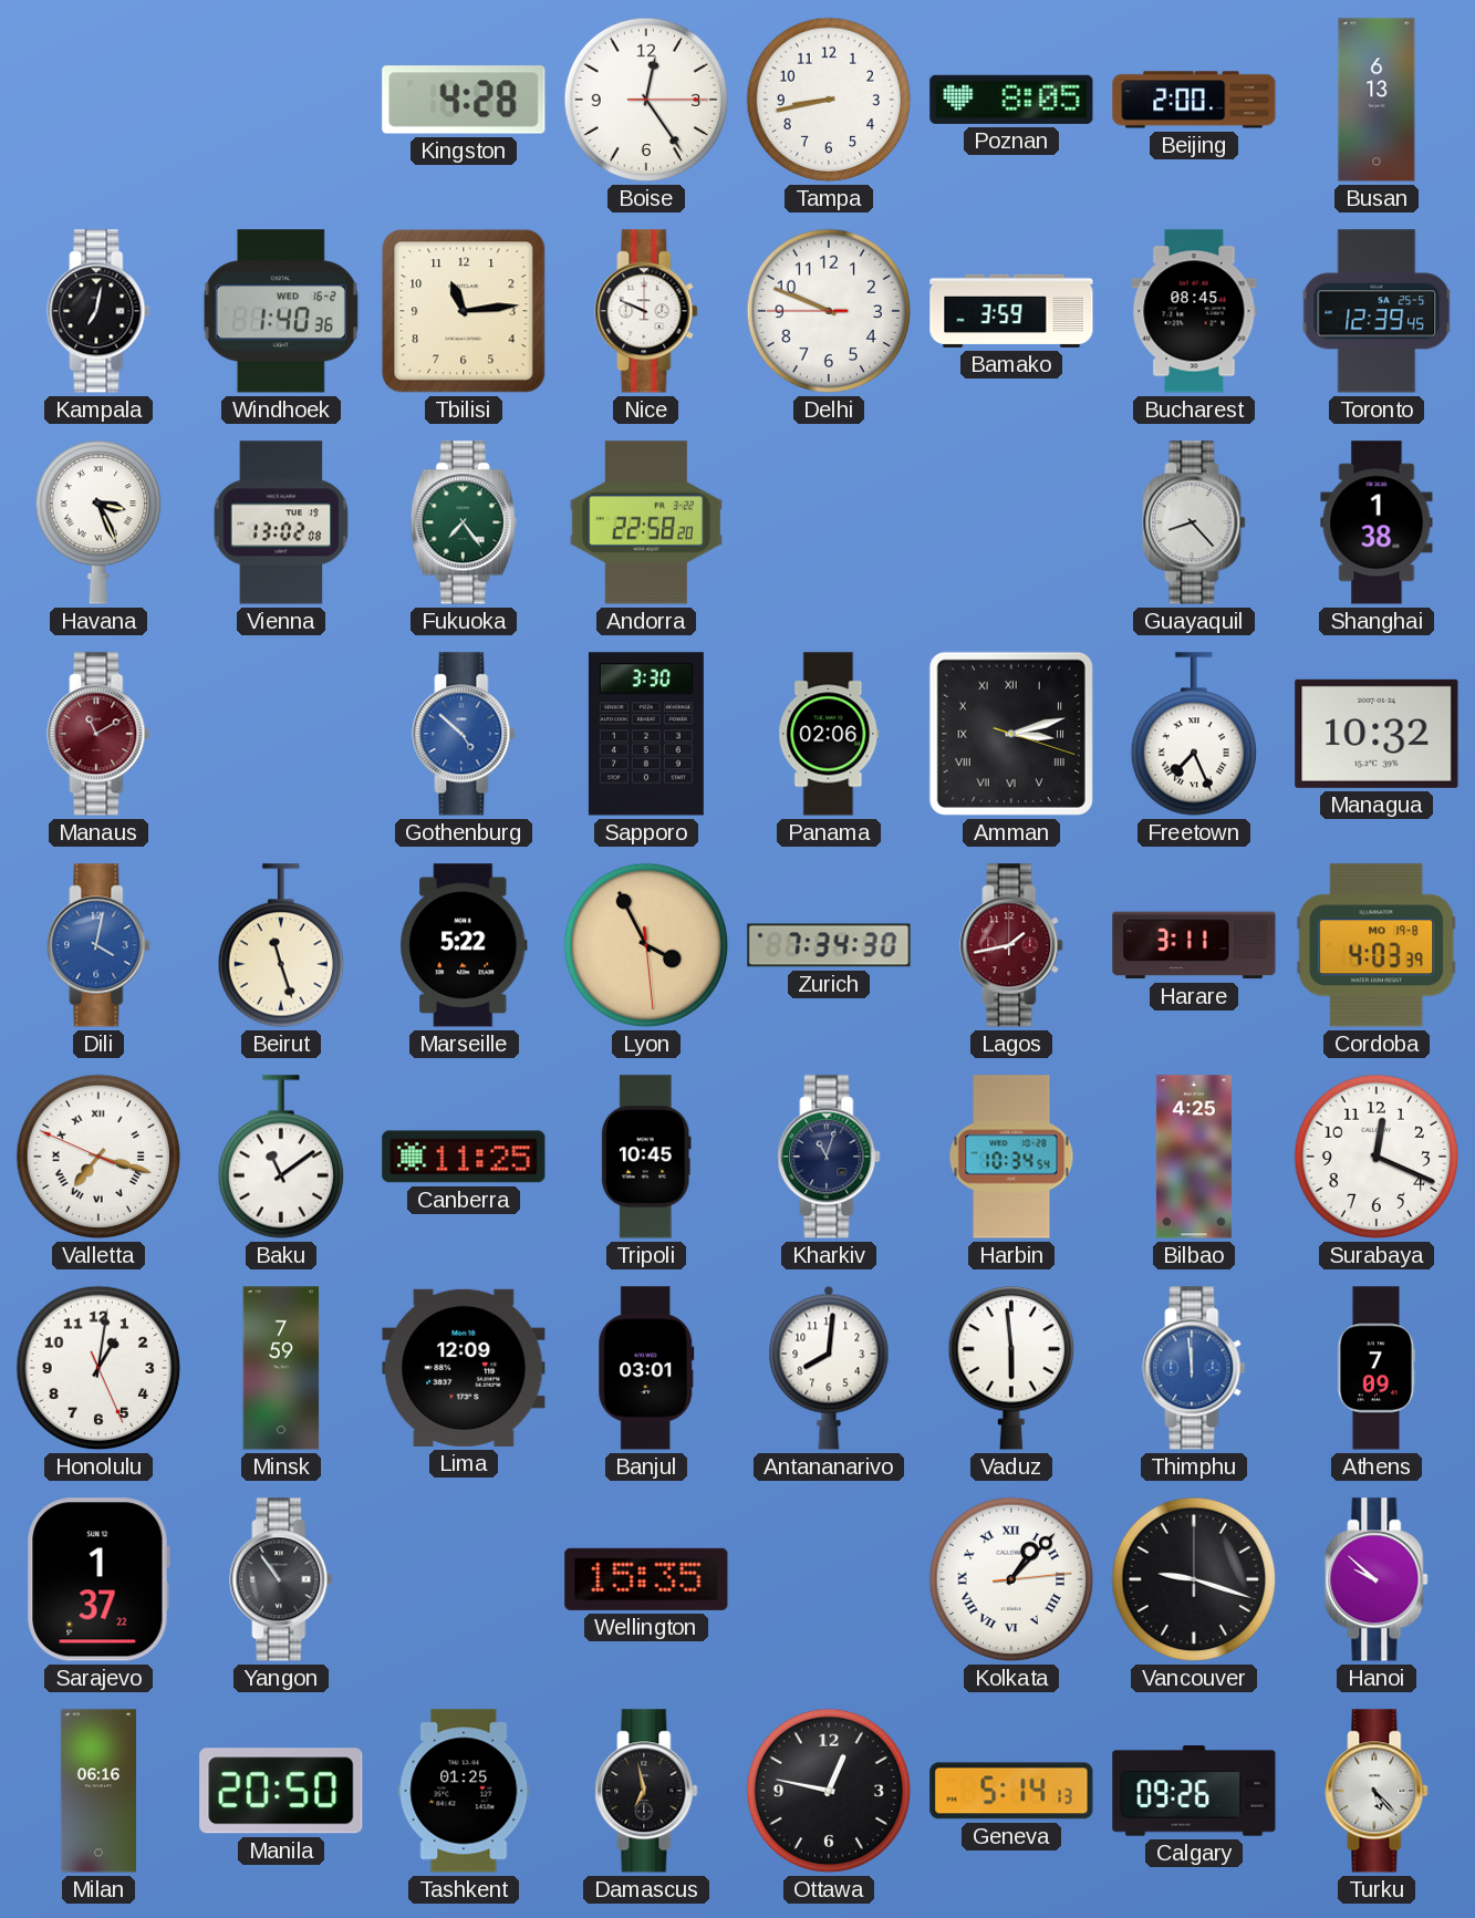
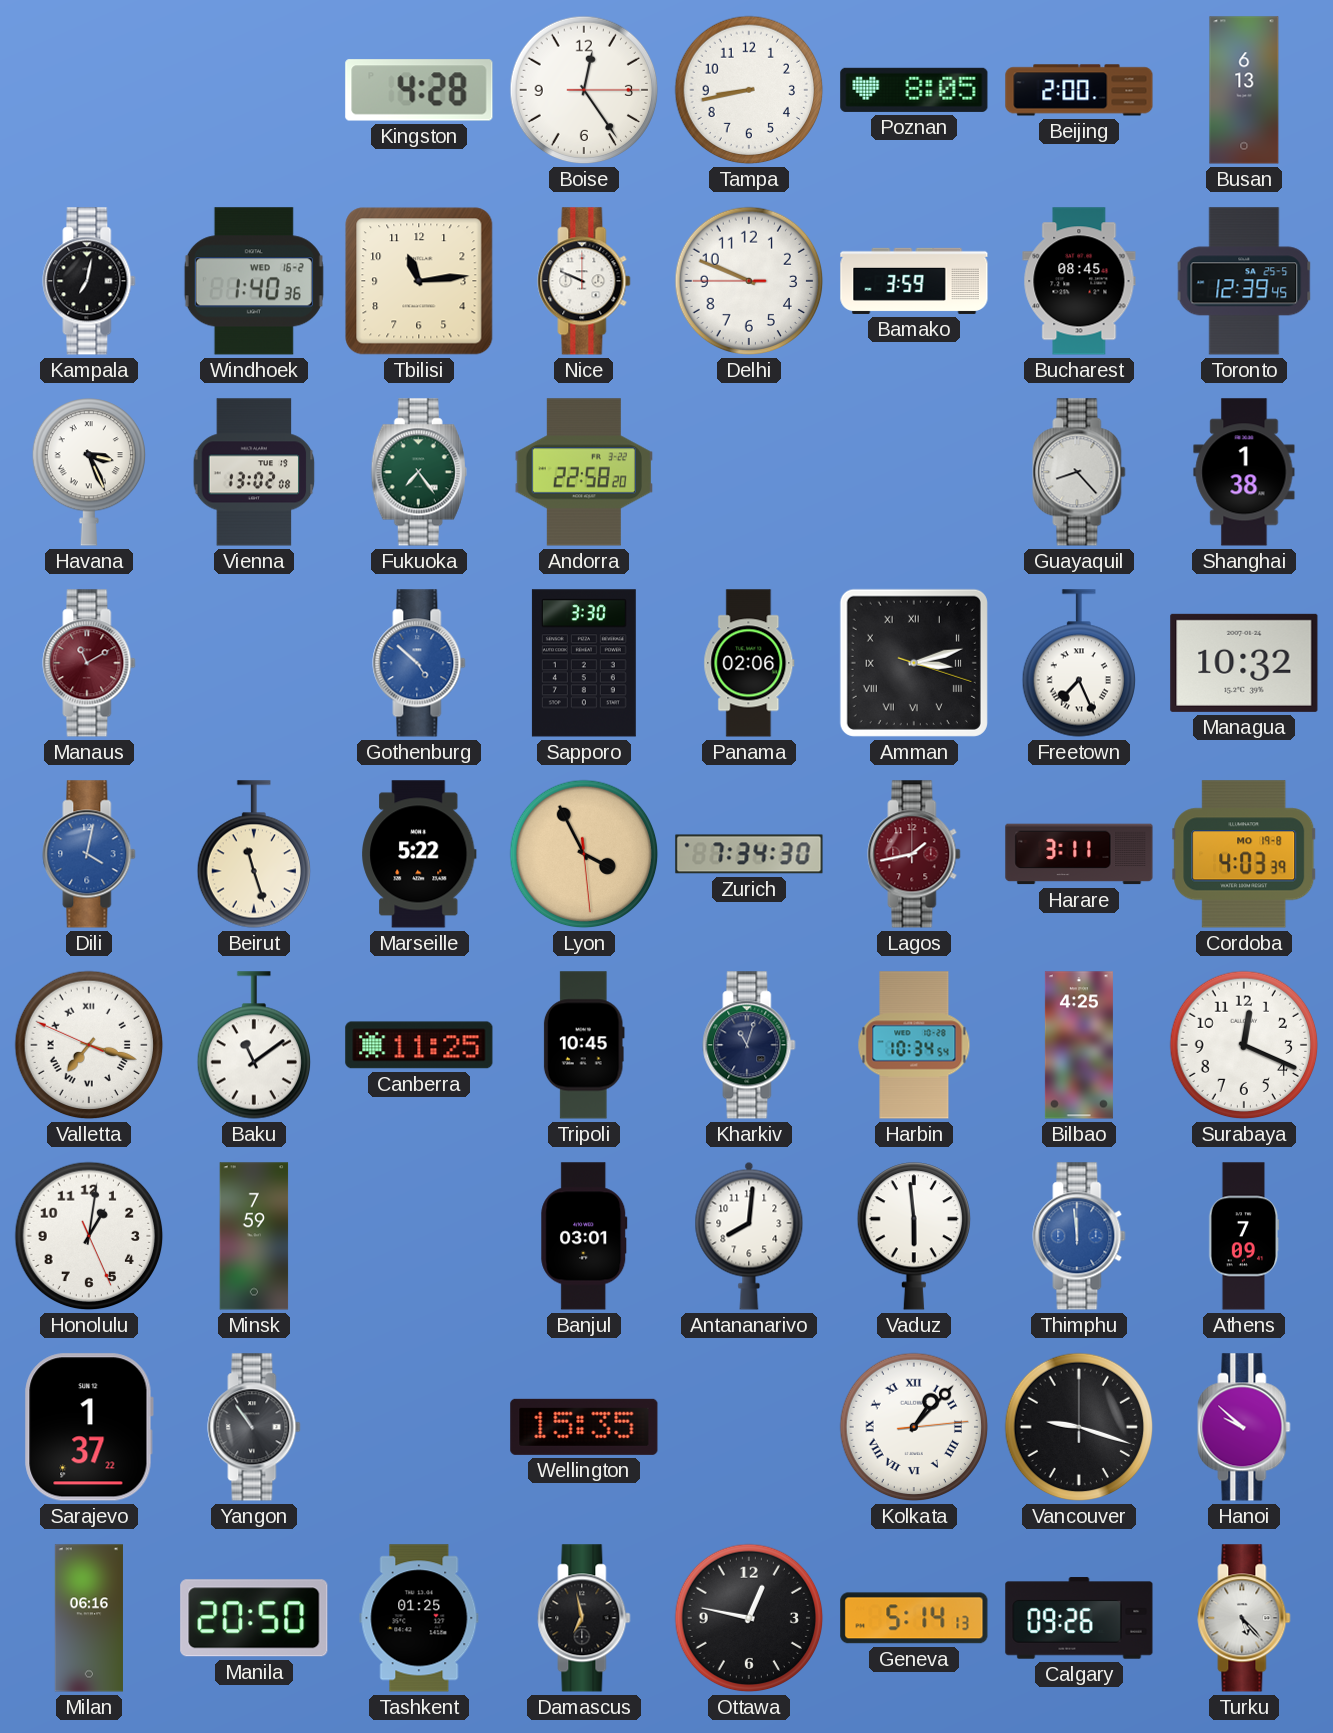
Lima: 12:09 -> none
